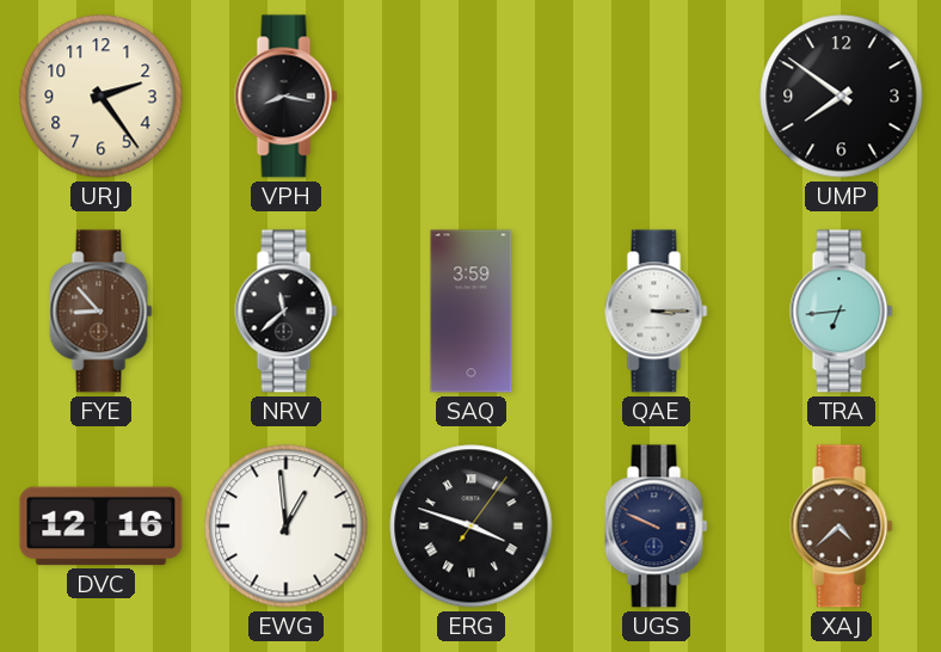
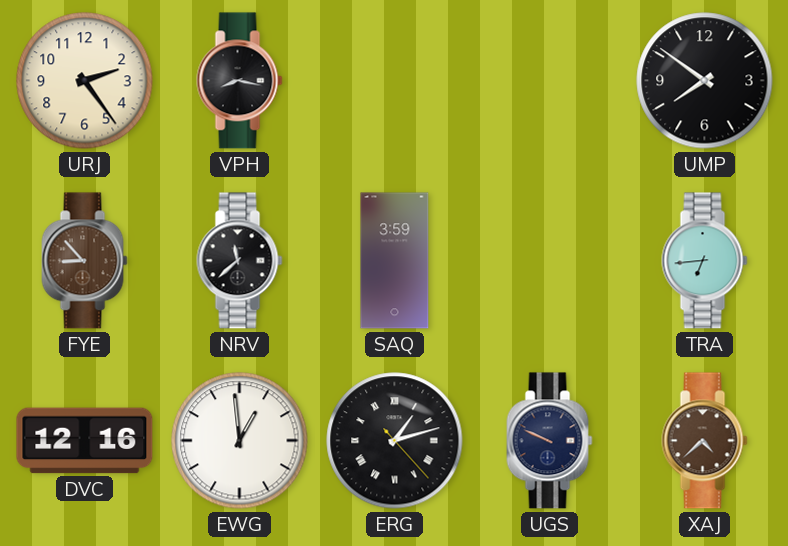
QAE: 3:15 -> none
ERG: 3:48 -> 1:12
